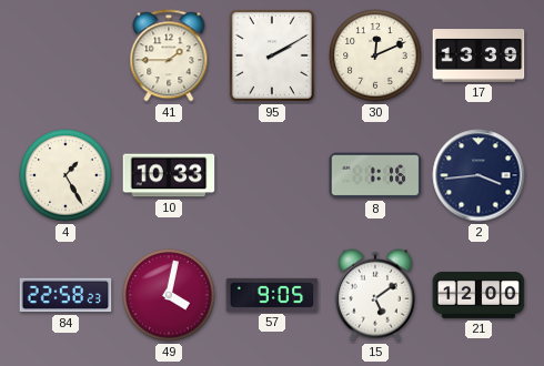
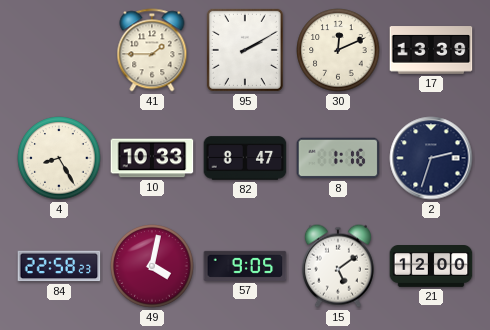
4: 1:25 -> 8:25
82: none -> 8:47
2: 3:44 -> 2:33
